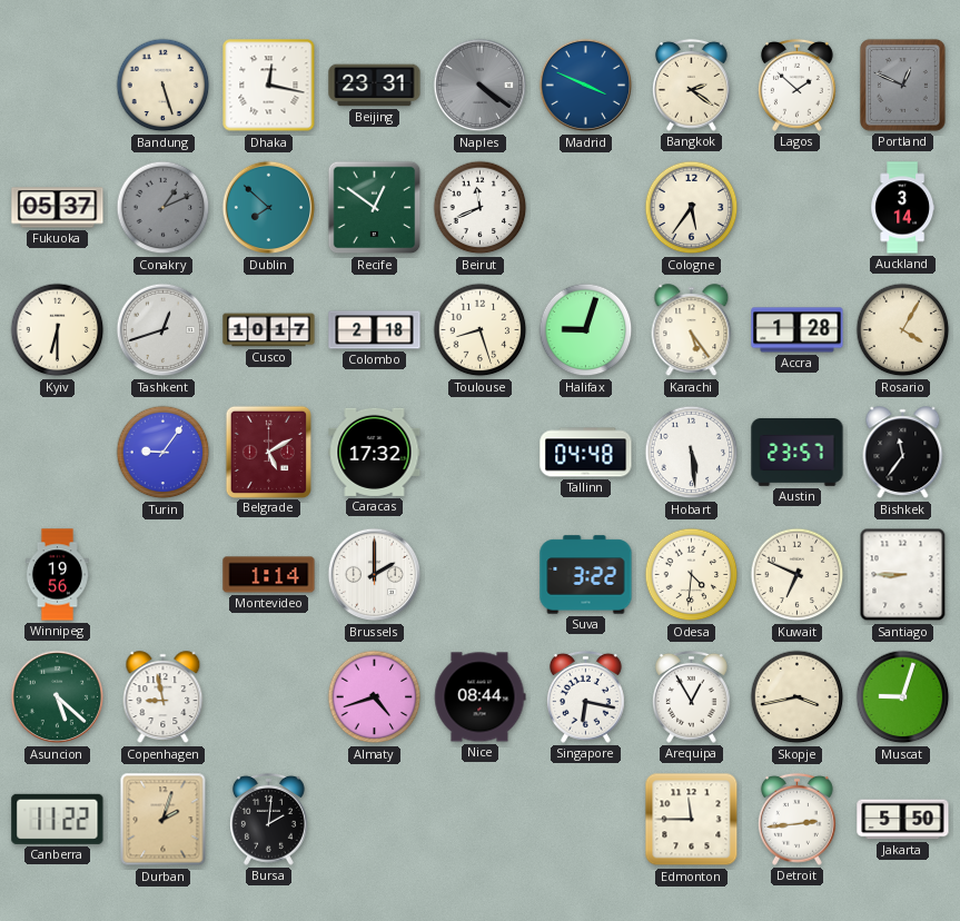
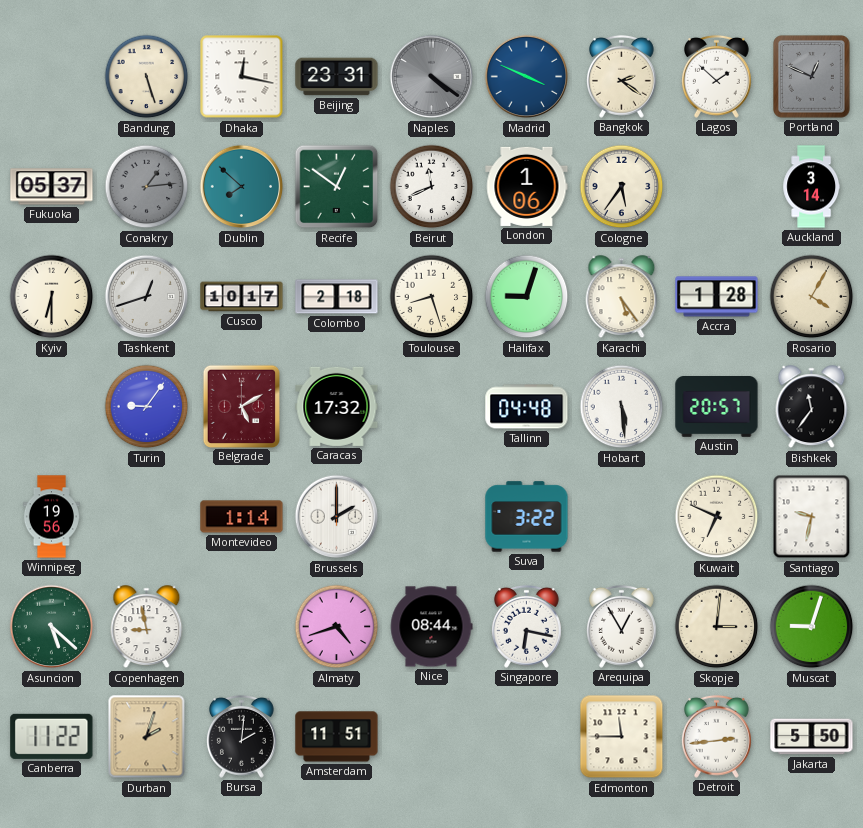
Conakry: 1:11 -> 1:14
London: none -> 1:06
Austin: 23:57 -> 20:57
Odesa: 4:31 -> none
Santiago: 8:45 -> 9:32
Skopje: 3:43 -> 3:01
Amsterdam: none -> 11:51
